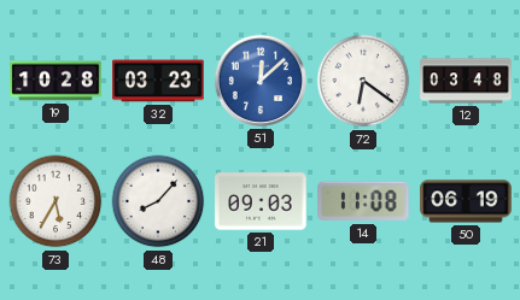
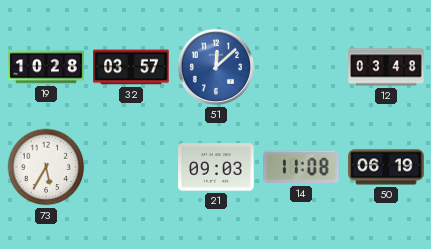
32: 03:23 -> 03:57
72: 6:21 -> none
48: 8:07 -> none
